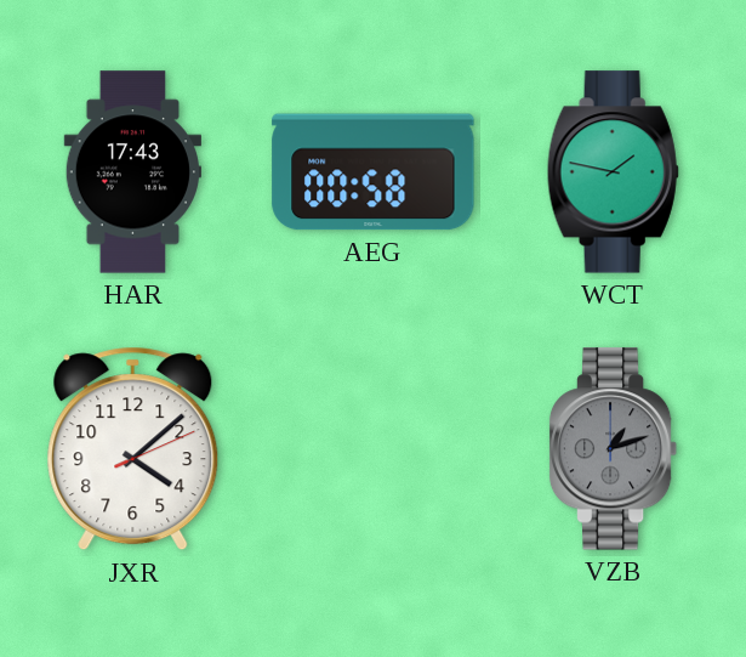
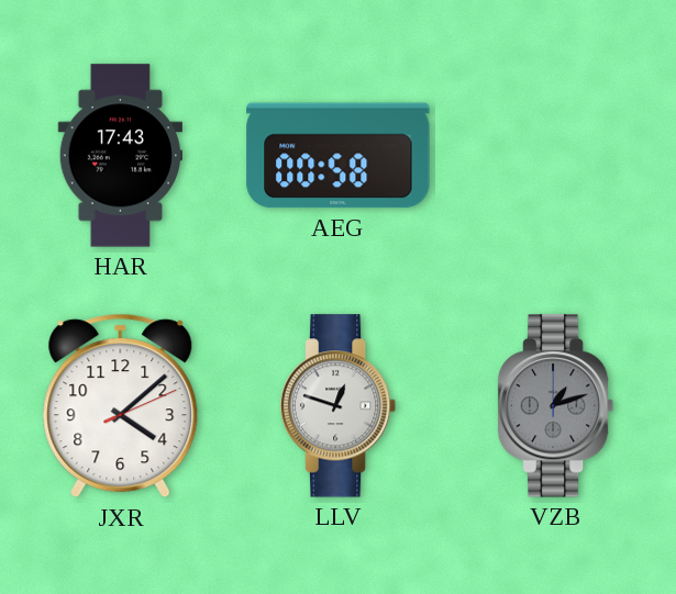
WCT: 1:47 -> none
LLV: none -> 12:48
